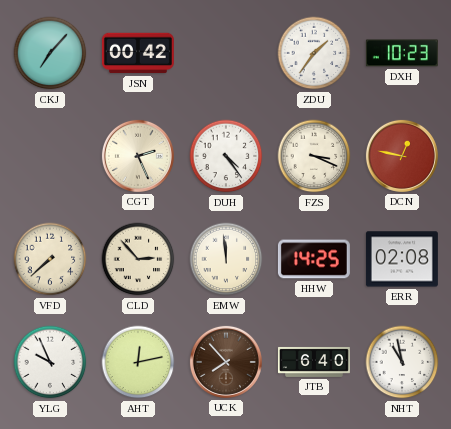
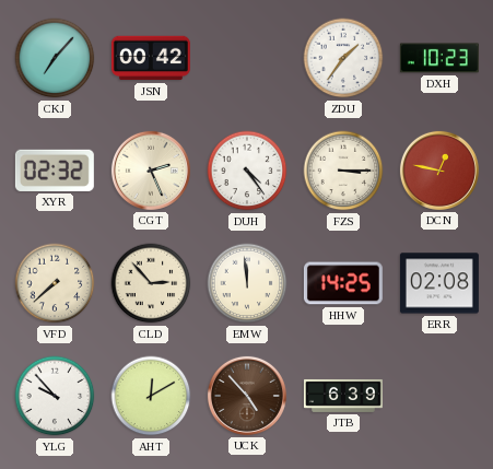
XYR: none -> 02:32
FZS: 3:19 -> 3:15
YLG: 9:56 -> 9:53
AHT: 12:13 -> 12:10
UCK: 7:53 -> 4:53
JTB: 6:40 -> 6:39
NHT: 10:58 -> none
